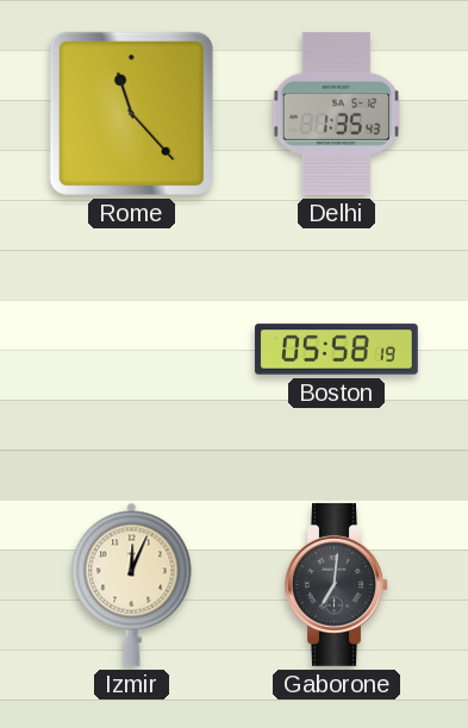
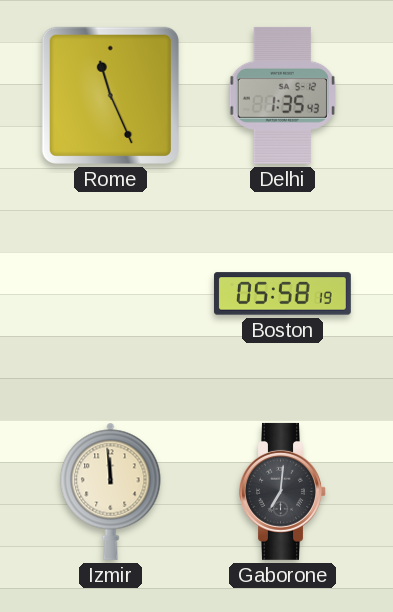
Rome: 11:23 -> 11:26
Izmir: 12:04 -> 11:59
